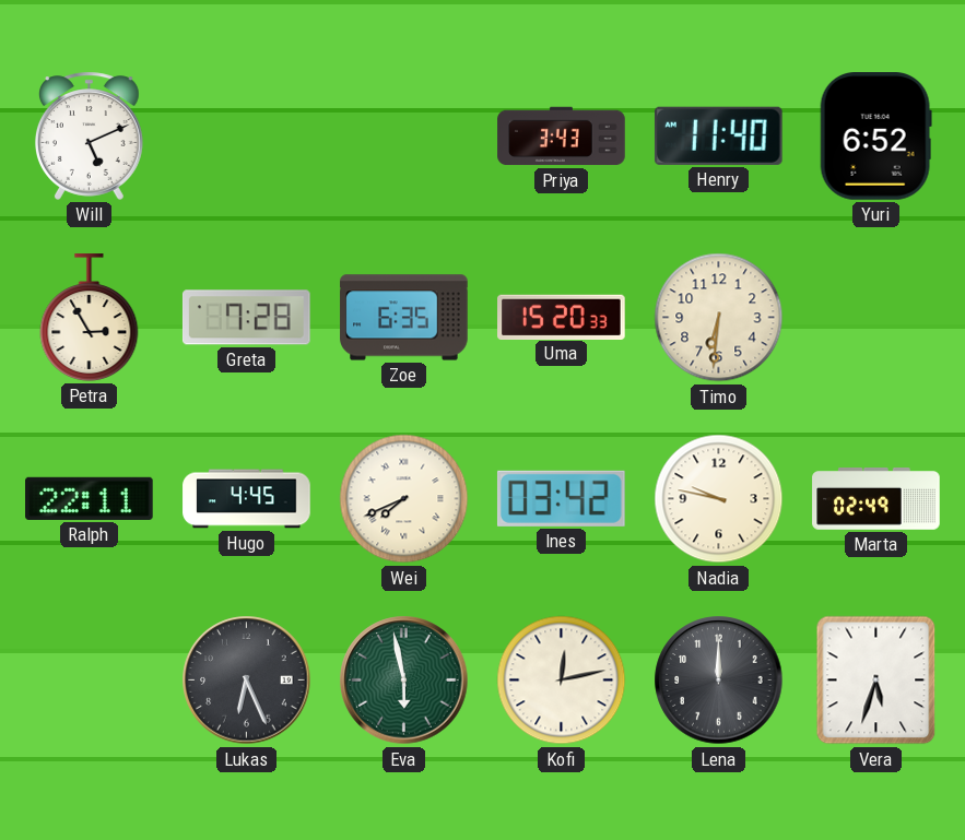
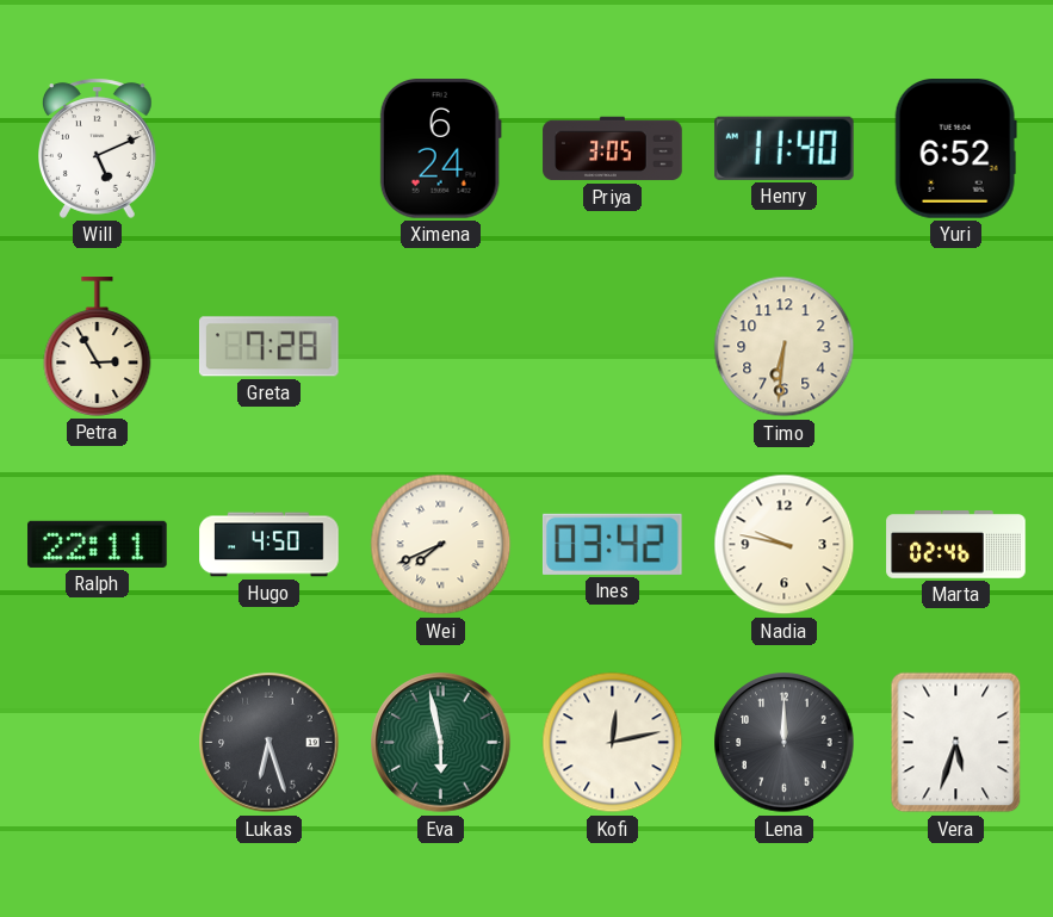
Ximena: none -> 6:24
Priya: 3:43 -> 3:05
Zoe: 6:35 -> none
Uma: 15:20 -> none
Hugo: 4:45 -> 4:50
Marta: 02:49 -> 02:46
Lukas: 6:26 -> 6:27
